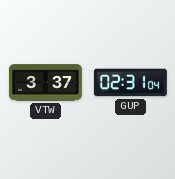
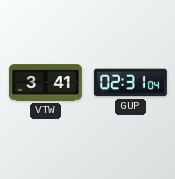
VTW: 3:37 -> 3:41
